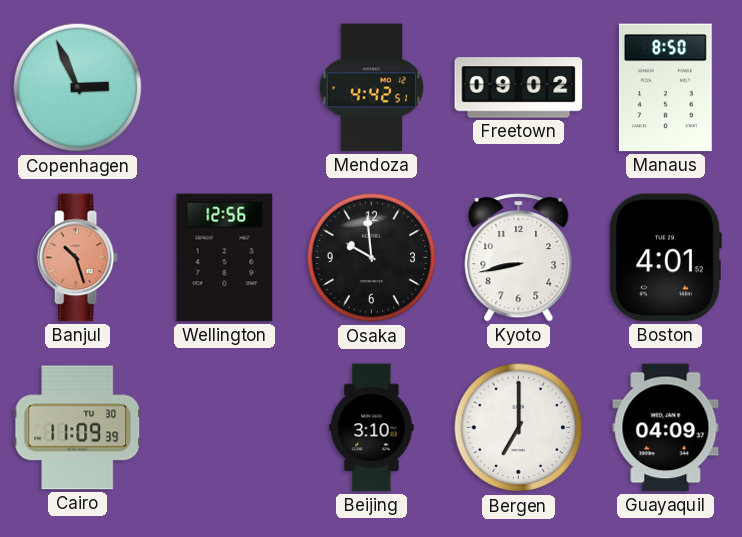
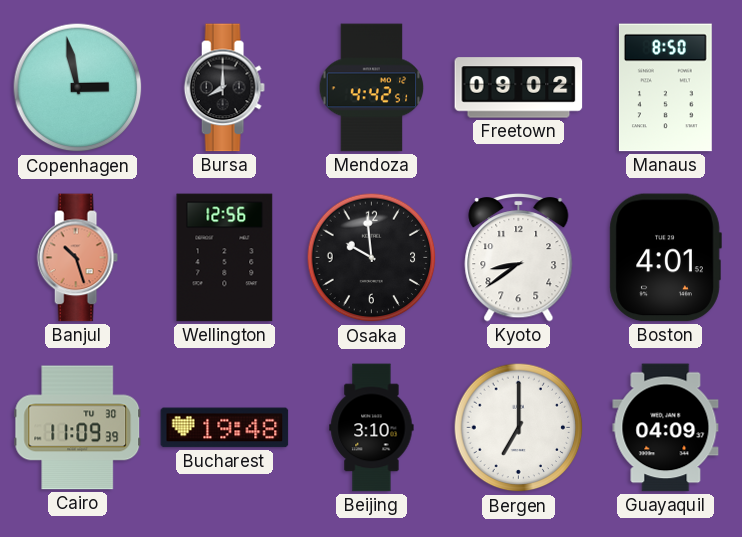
Copenhagen: 2:56 -> 2:58
Bursa: none -> 8:00
Kyoto: 8:43 -> 8:39
Bucharest: none -> 19:48
